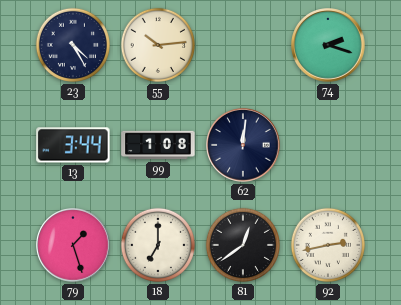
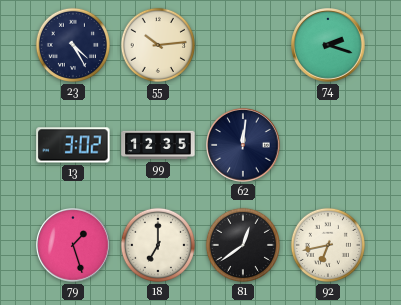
13: 3:44 -> 3:02
99: 1:08 -> 12:35
92: 2:43 -> 6:43
